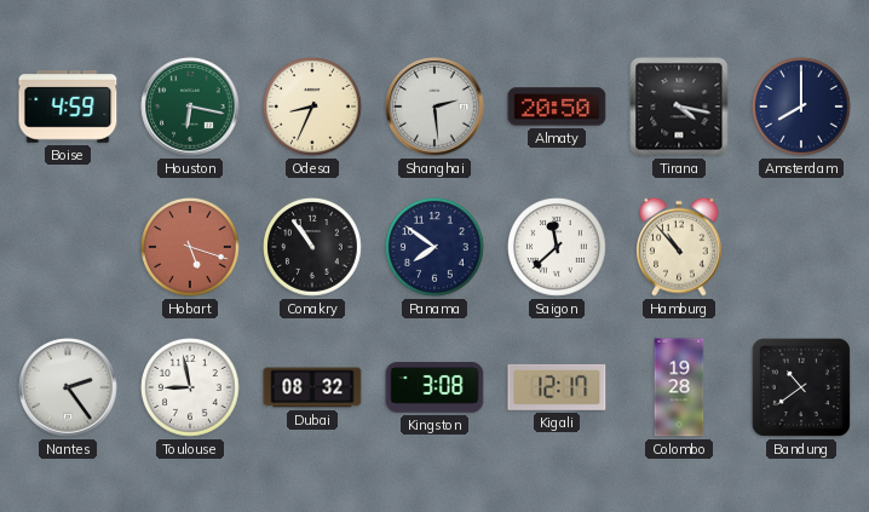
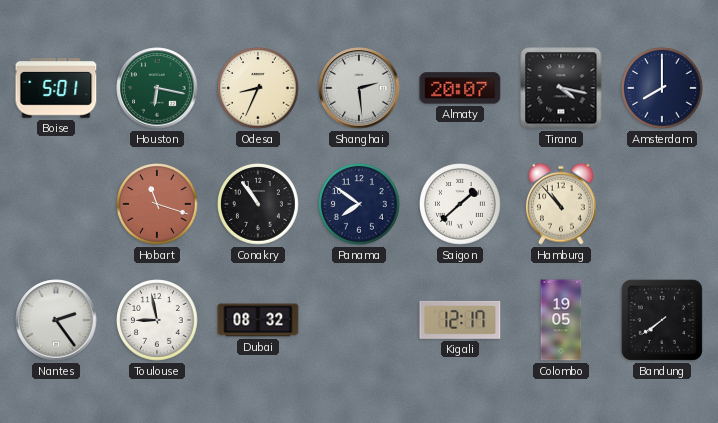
Boise: 4:59 -> 5:01
Almaty: 20:50 -> 20:07
Hobart: 5:18 -> 11:18
Saigon: 11:38 -> 1:38
Kingston: 3:08 -> none
Colombo: 19:28 -> 19:05
Bandung: 10:39 -> 7:39
